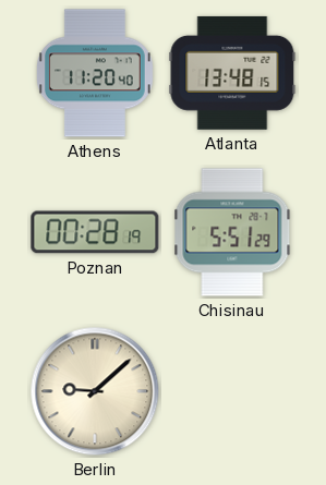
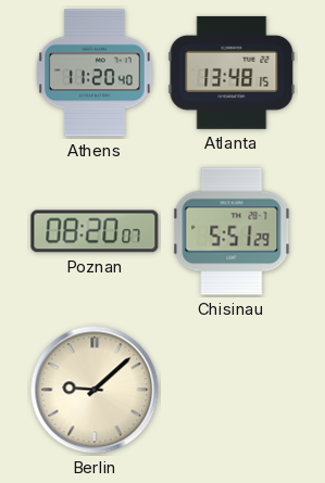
Poznan: 00:28 -> 08:20
